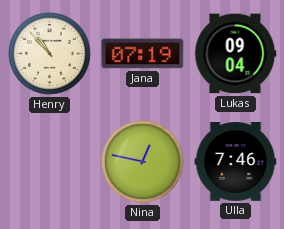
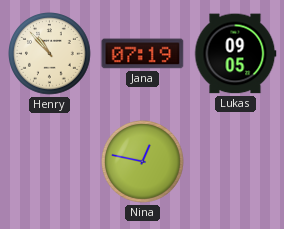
Lukas: 09:04 -> 09:05
Ulla: 7:46 -> none
